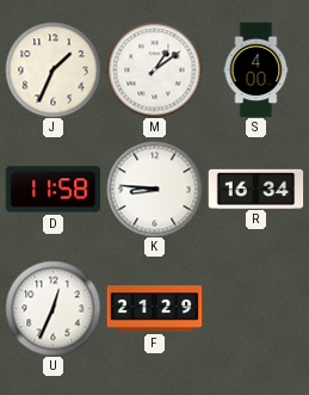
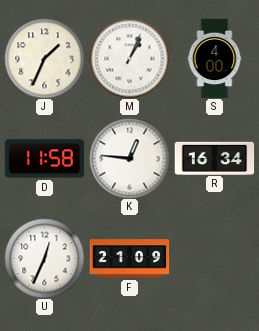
M: 1:09 -> 1:04
K: 8:46 -> 12:46
F: 21:29 -> 21:09
